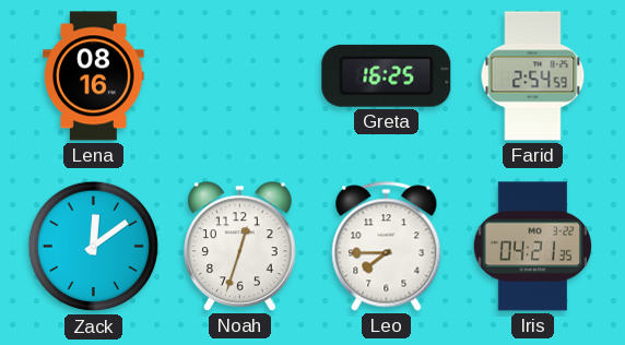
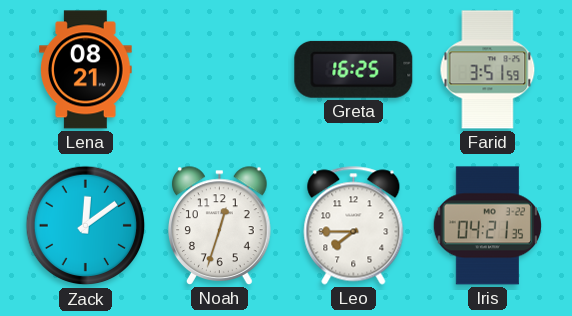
Lena: 08:16 -> 08:21
Farid: 2:54 -> 3:51
